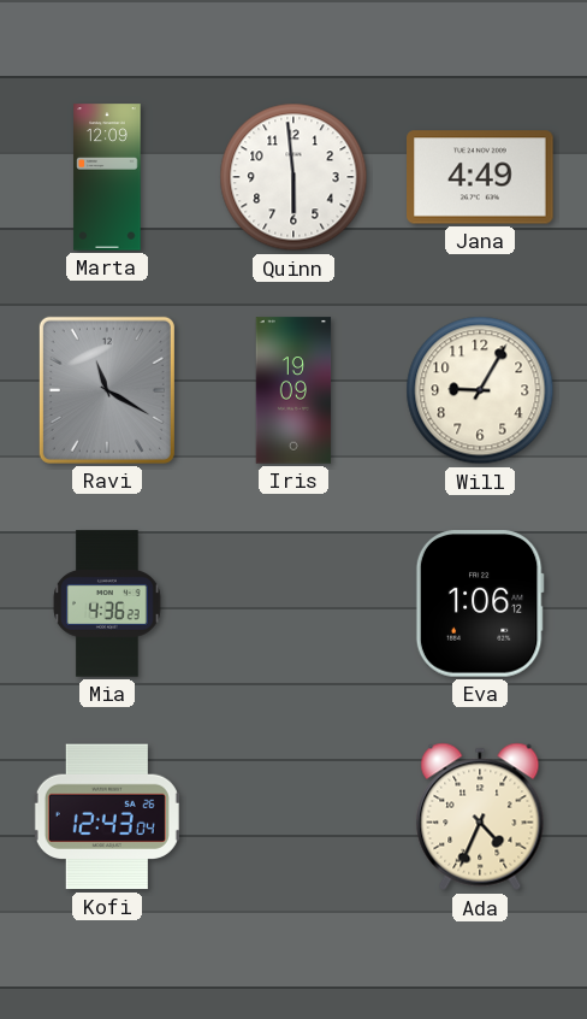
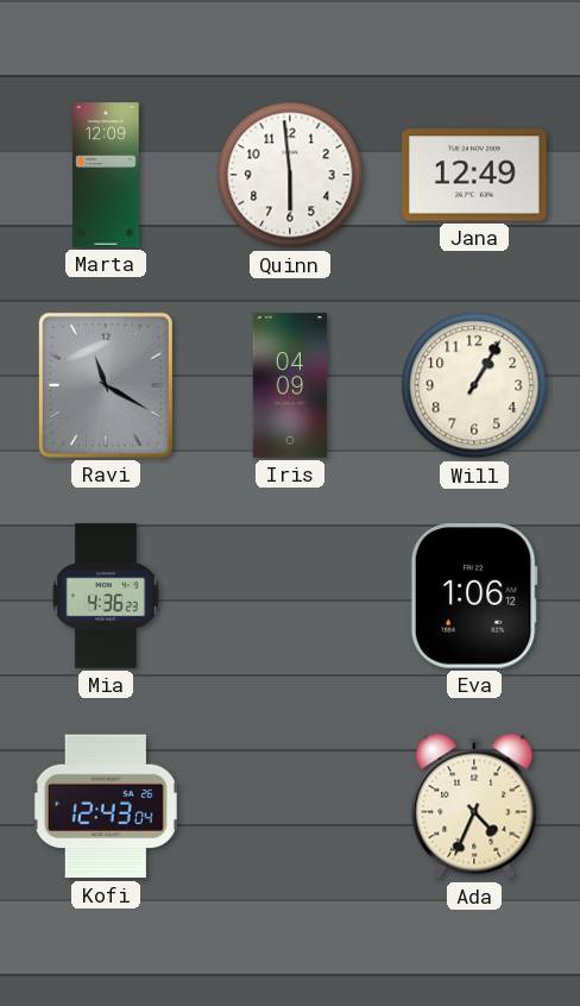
Jana: 4:49 -> 12:49
Iris: 19:09 -> 04:09
Will: 9:05 -> 1:05
